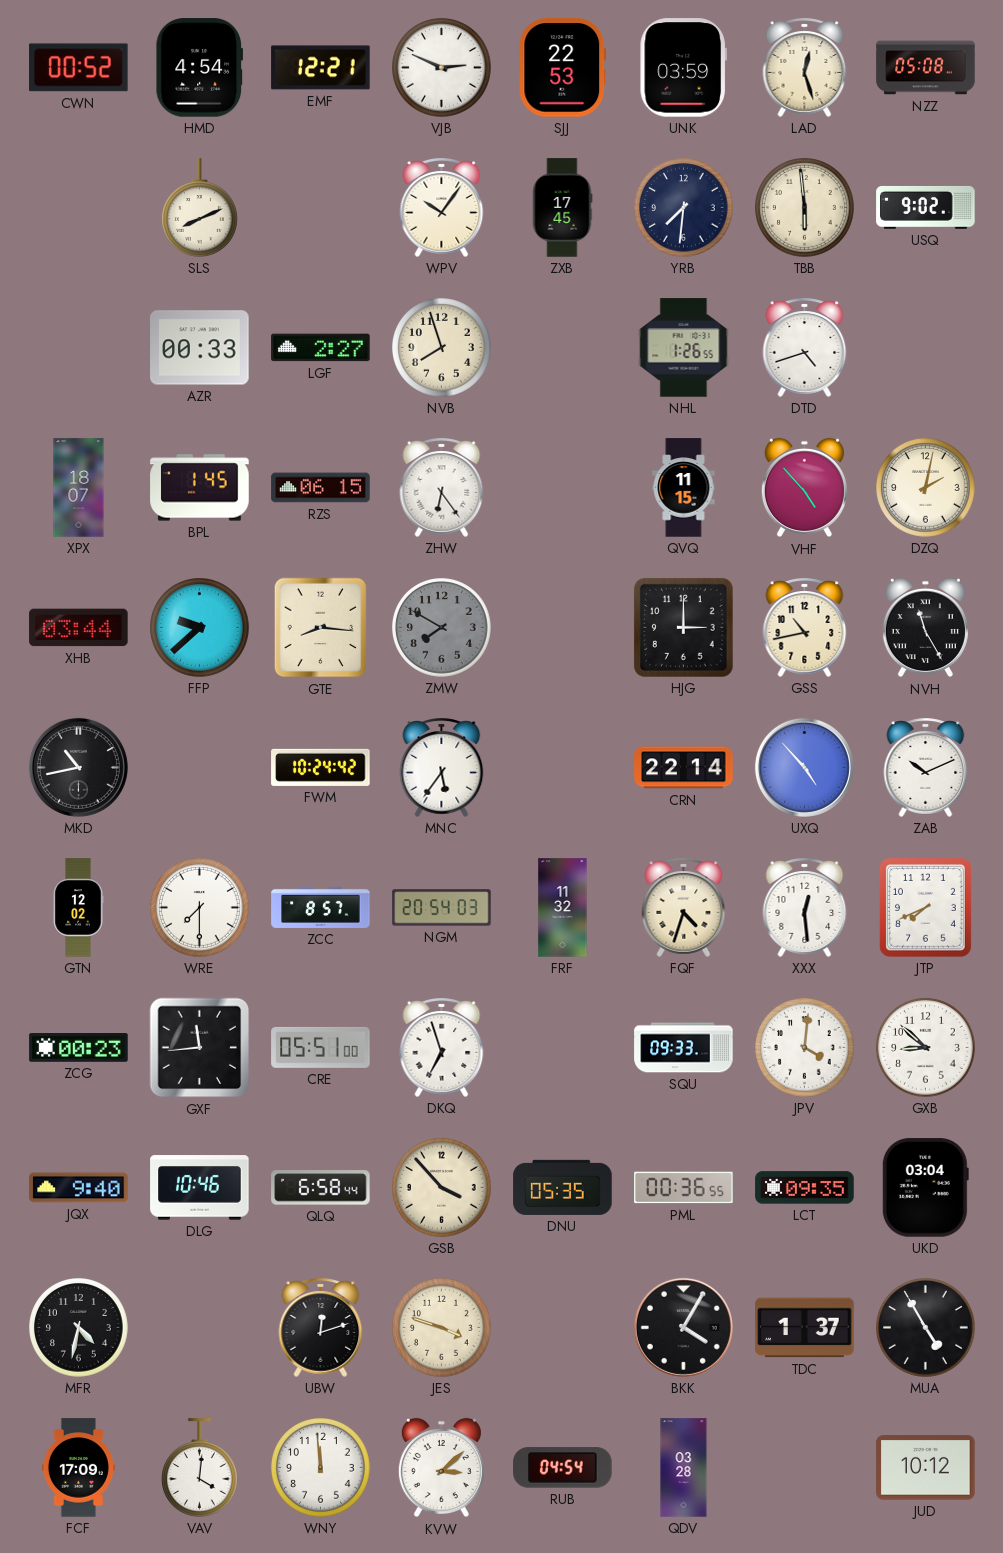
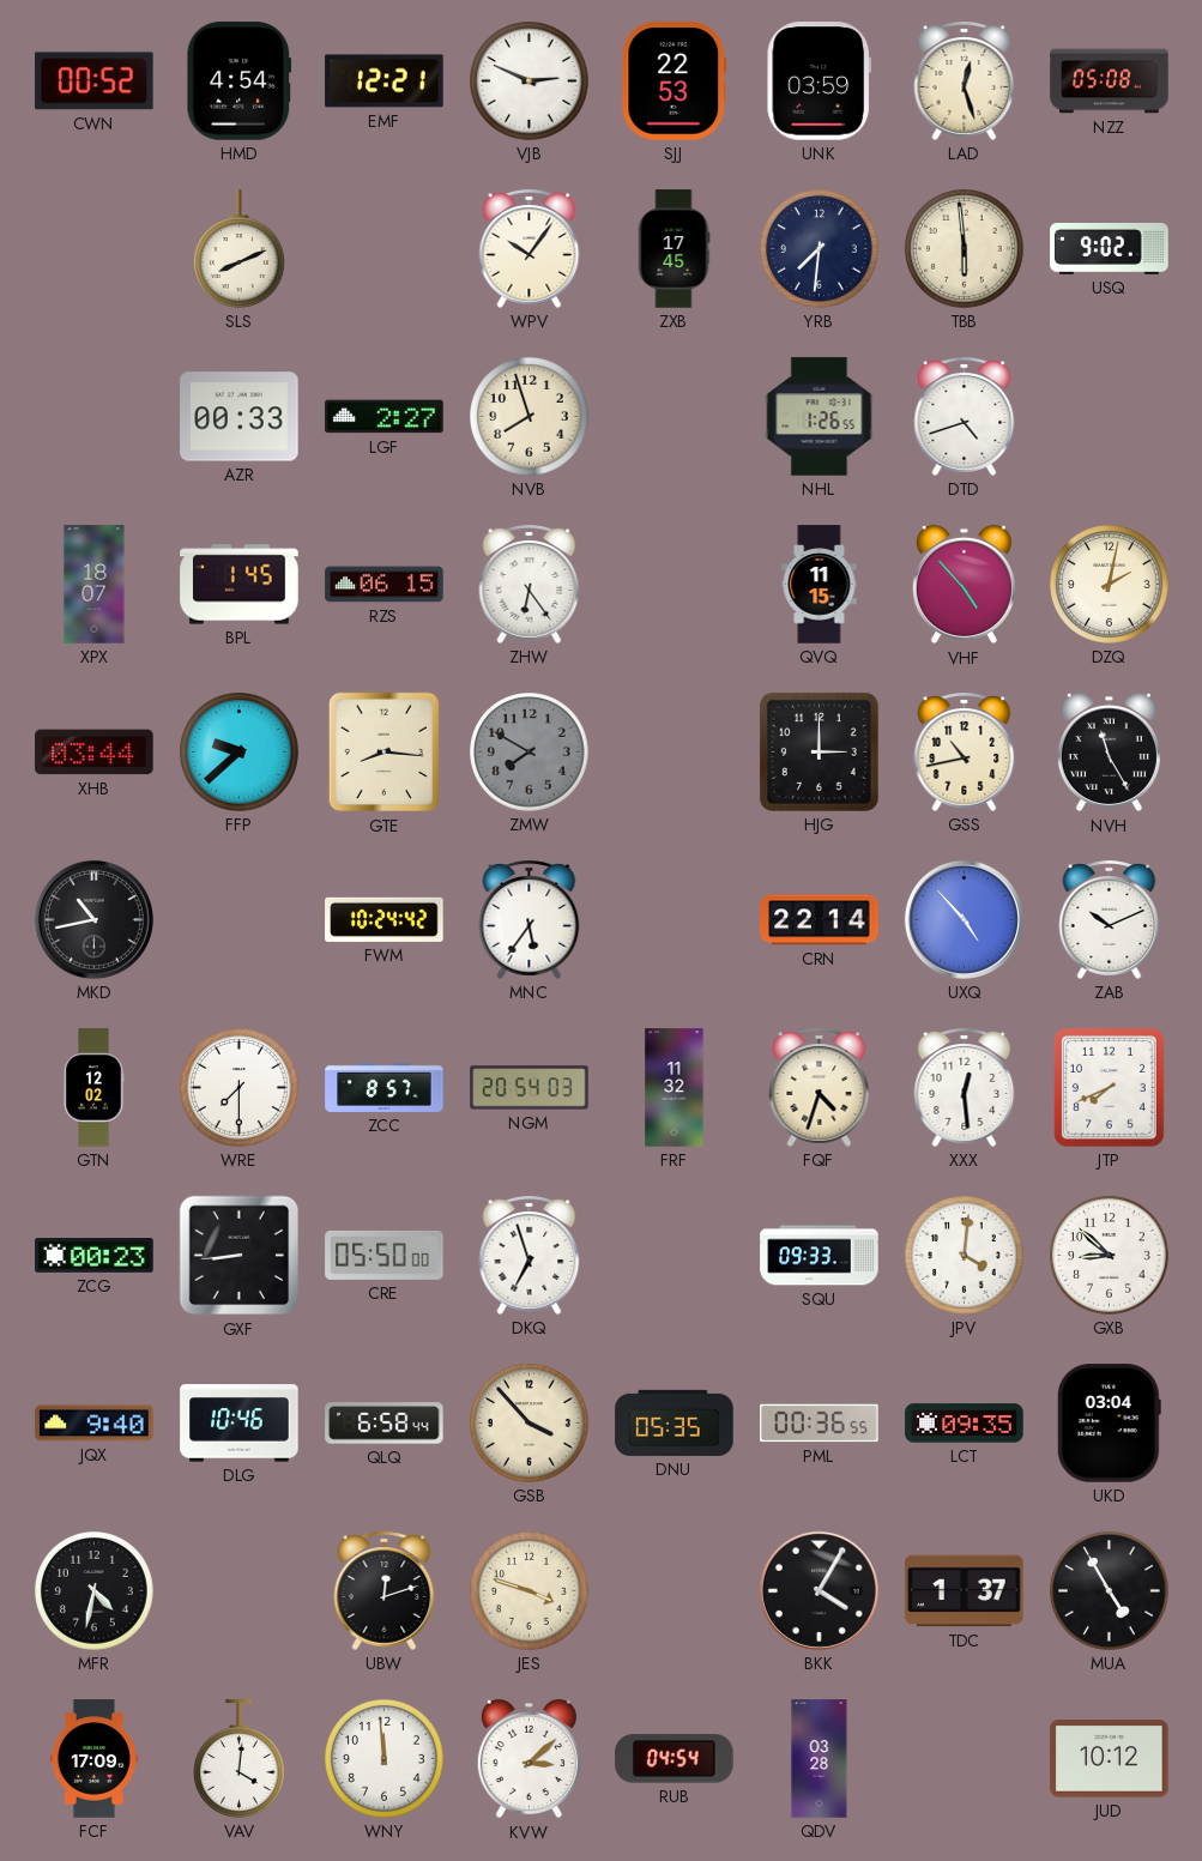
GXF: 11:44 -> 8:44
CRE: 05:51 -> 05:50
